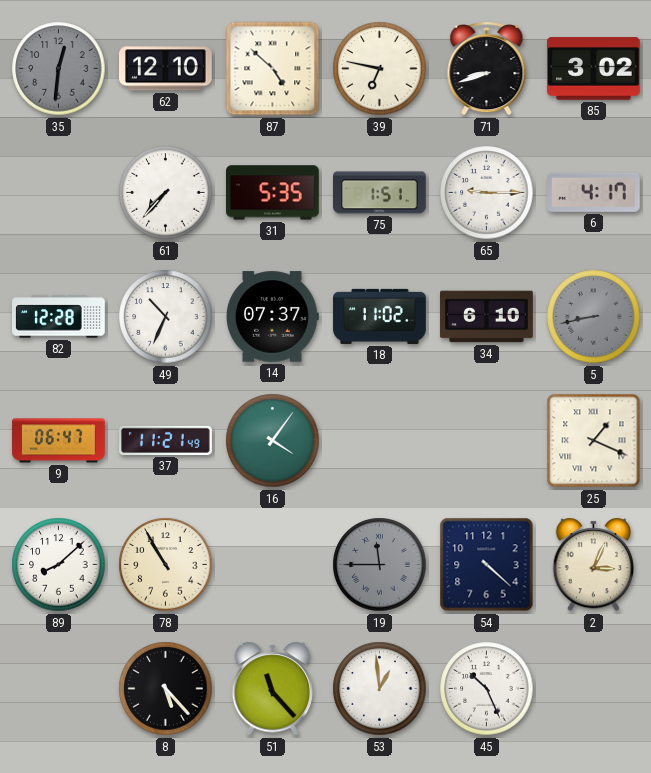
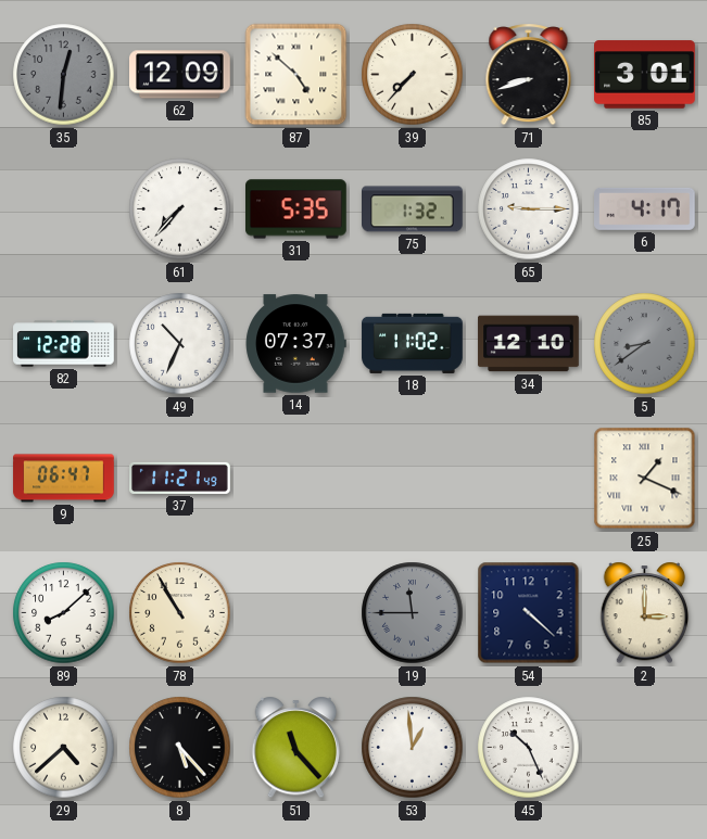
62: 12:10 -> 12:09
39: 6:47 -> 7:37
85: 3:02 -> 3:01
75: 1:51 -> 1:32
34: 6:10 -> 12:10
5: 8:43 -> 8:39
16: 4:06 -> none
2: 3:04 -> 3:00
29: none -> 4:38
